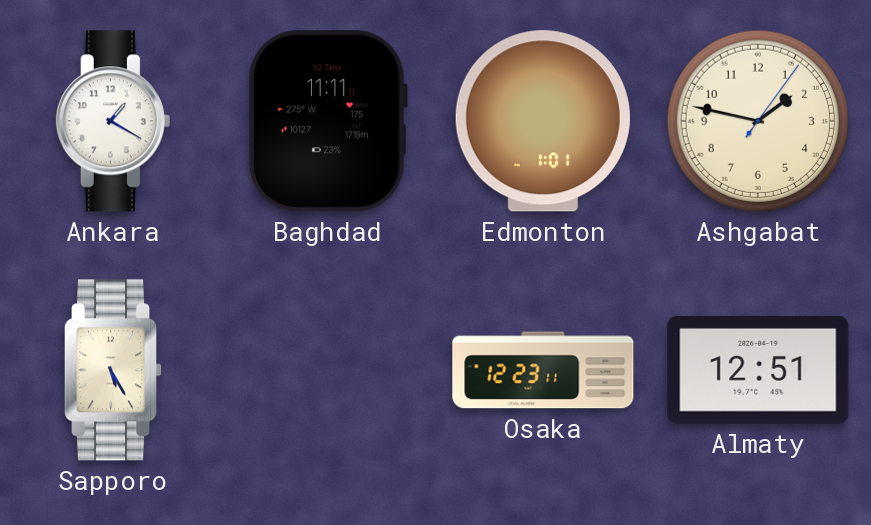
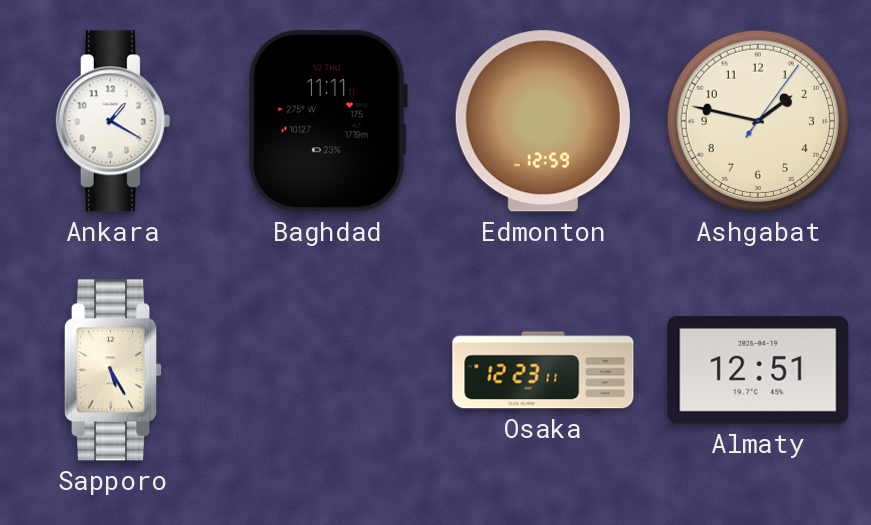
Edmonton: 1:01 -> 12:59
